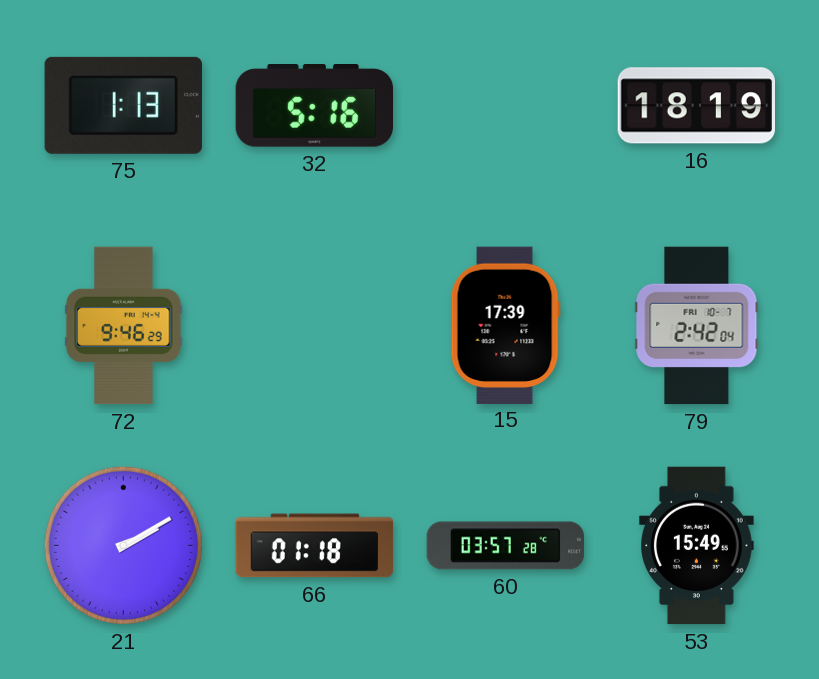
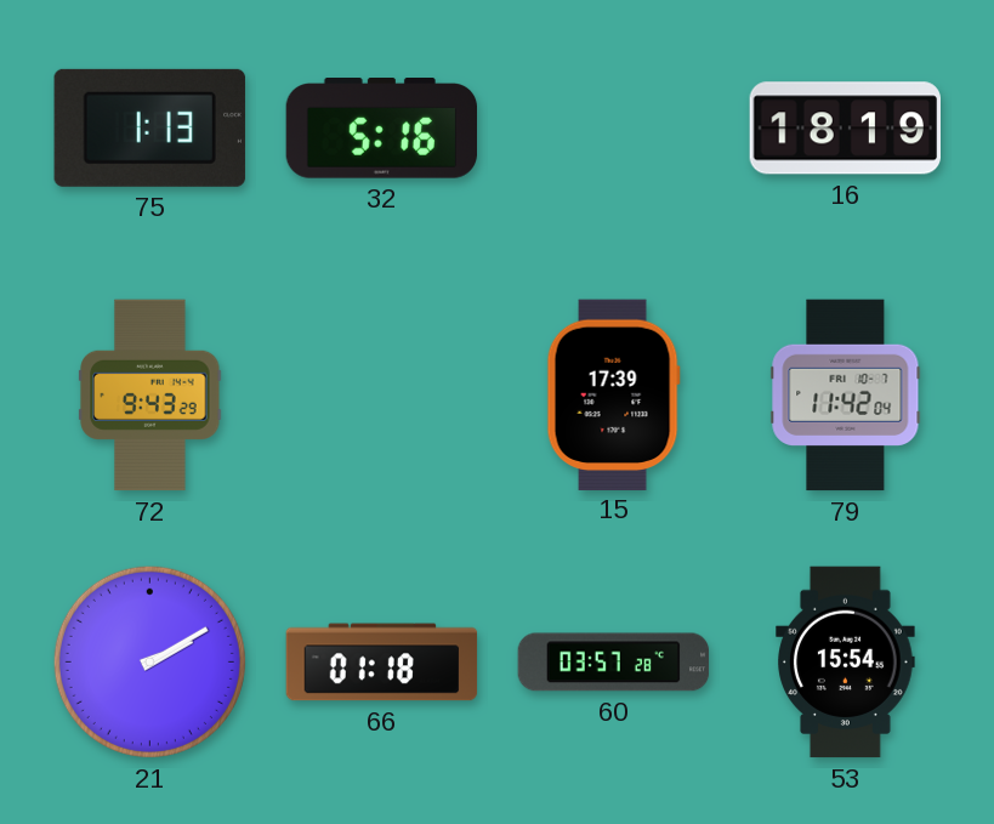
72: 9:46 -> 9:43
79: 2:42 -> 11:42
53: 15:49 -> 15:54
